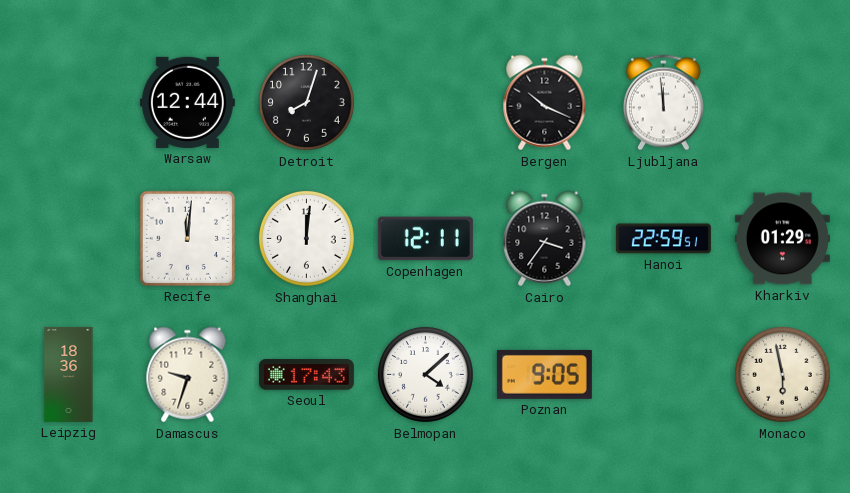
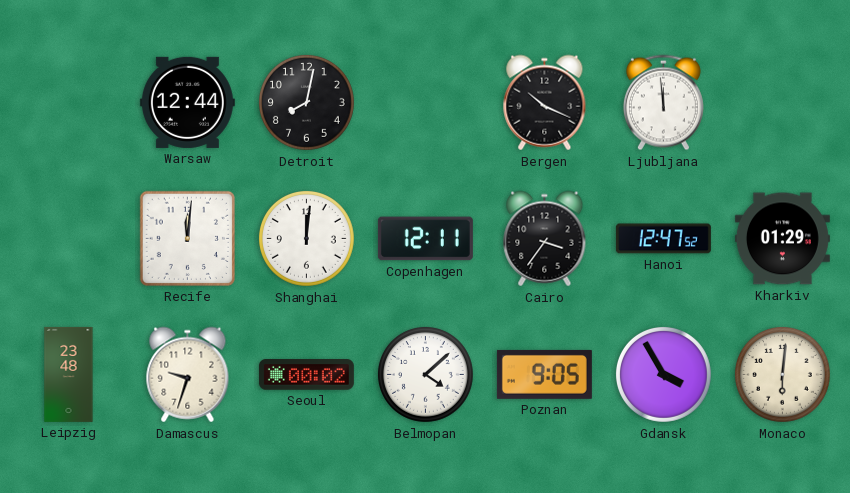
Detroit: 8:03 -> 8:02
Hanoi: 22:59 -> 12:47
Leipzig: 18:36 -> 23:48
Seoul: 17:43 -> 00:02
Gdansk: none -> 3:55
Monaco: 5:58 -> 6:01
